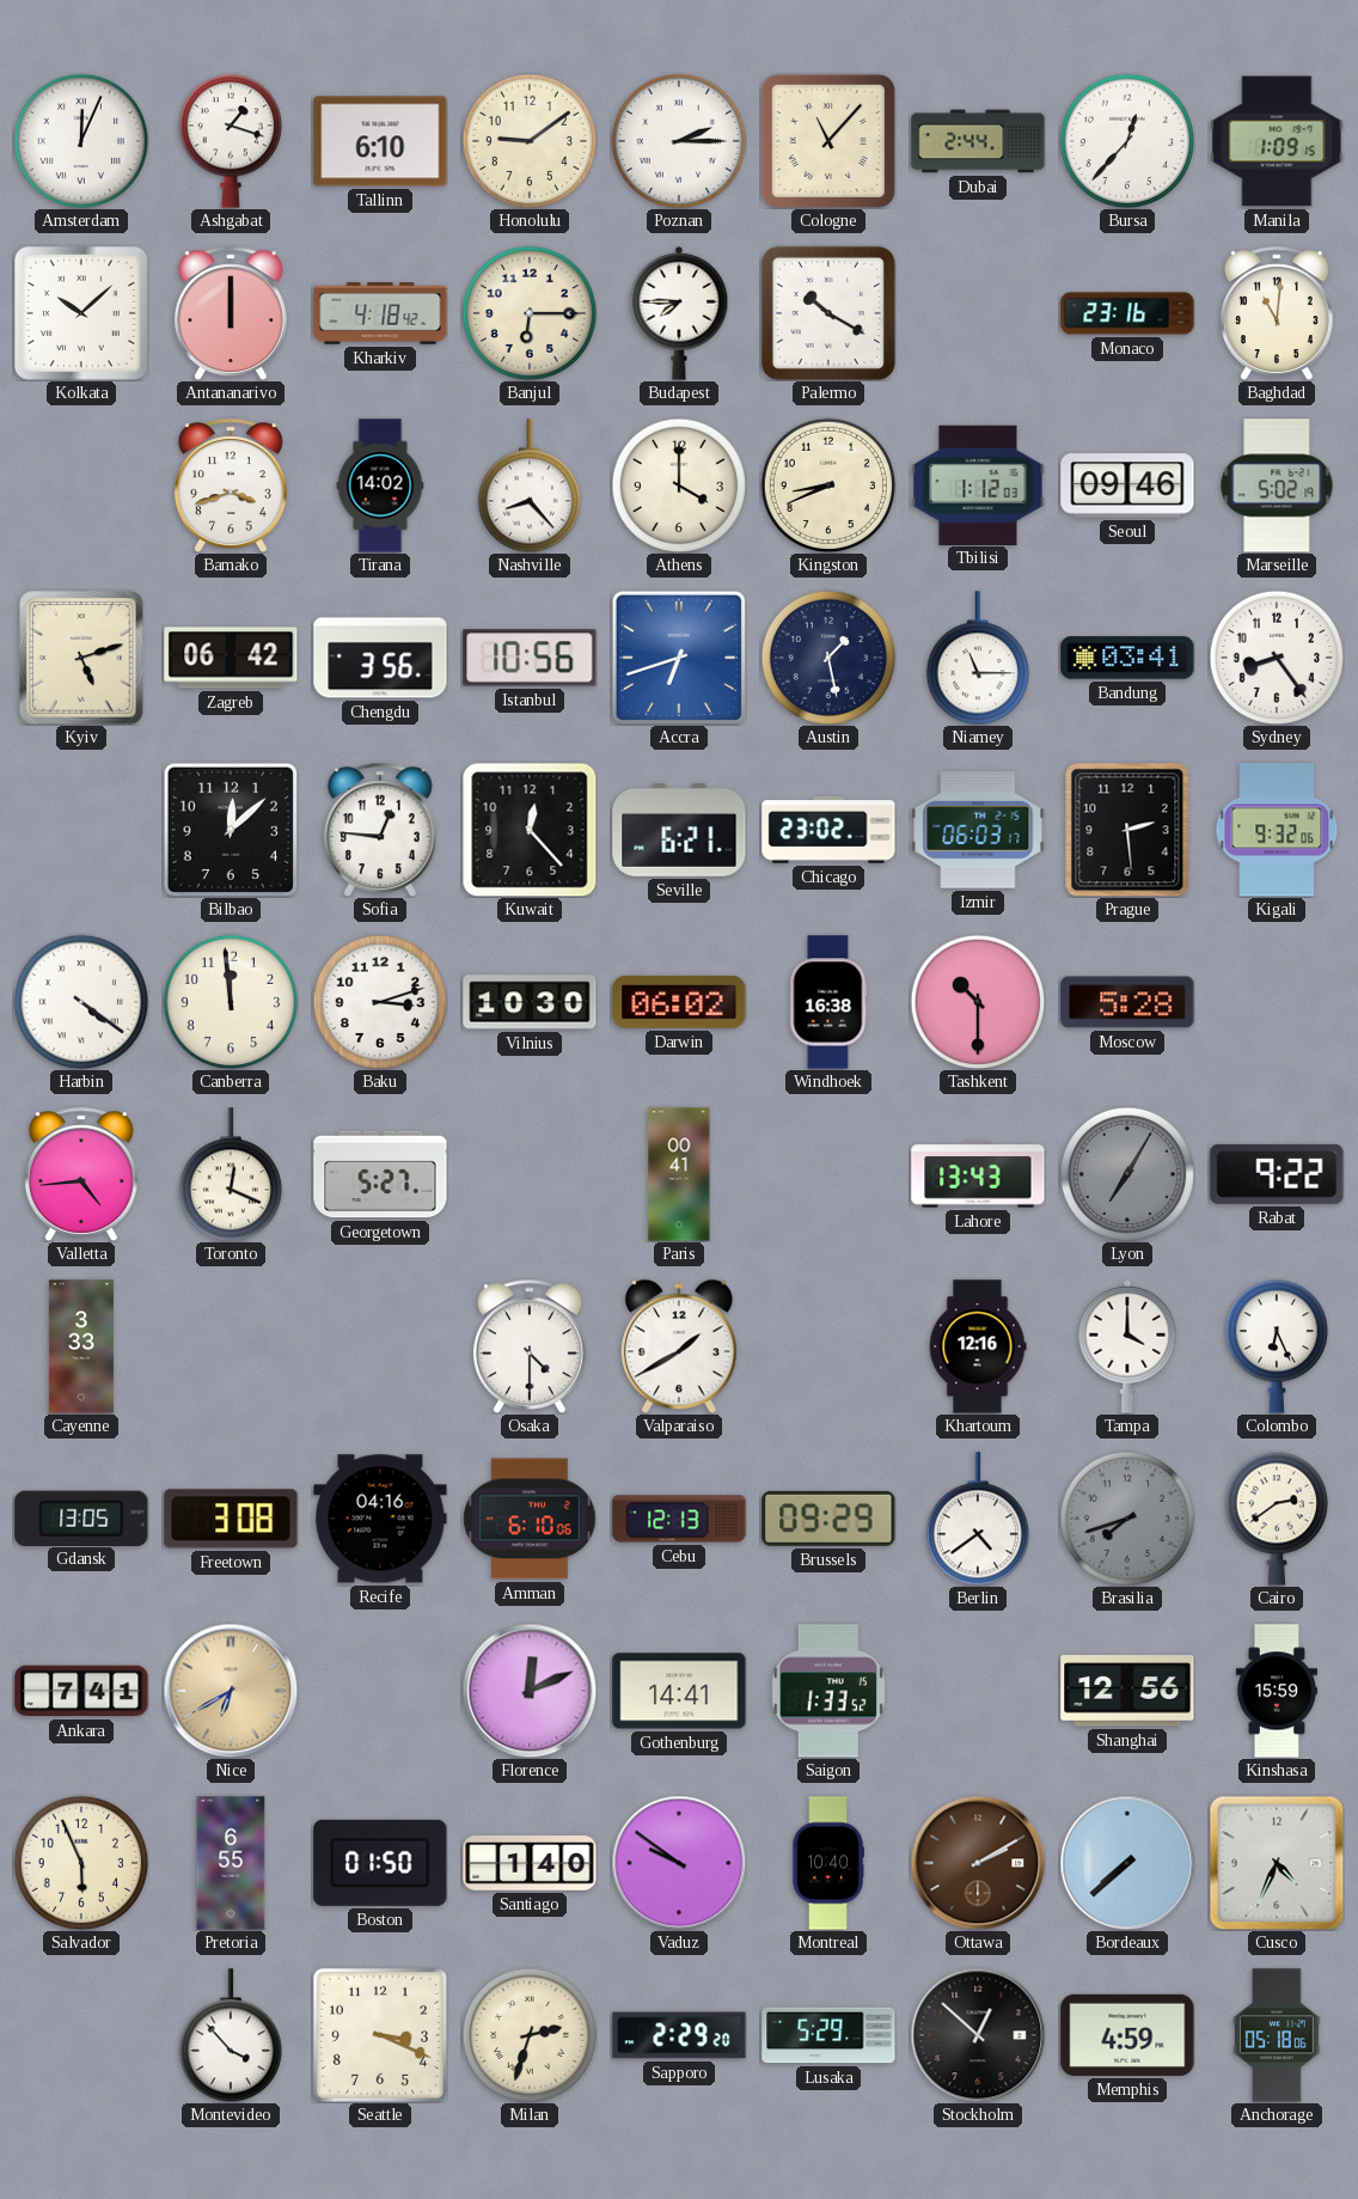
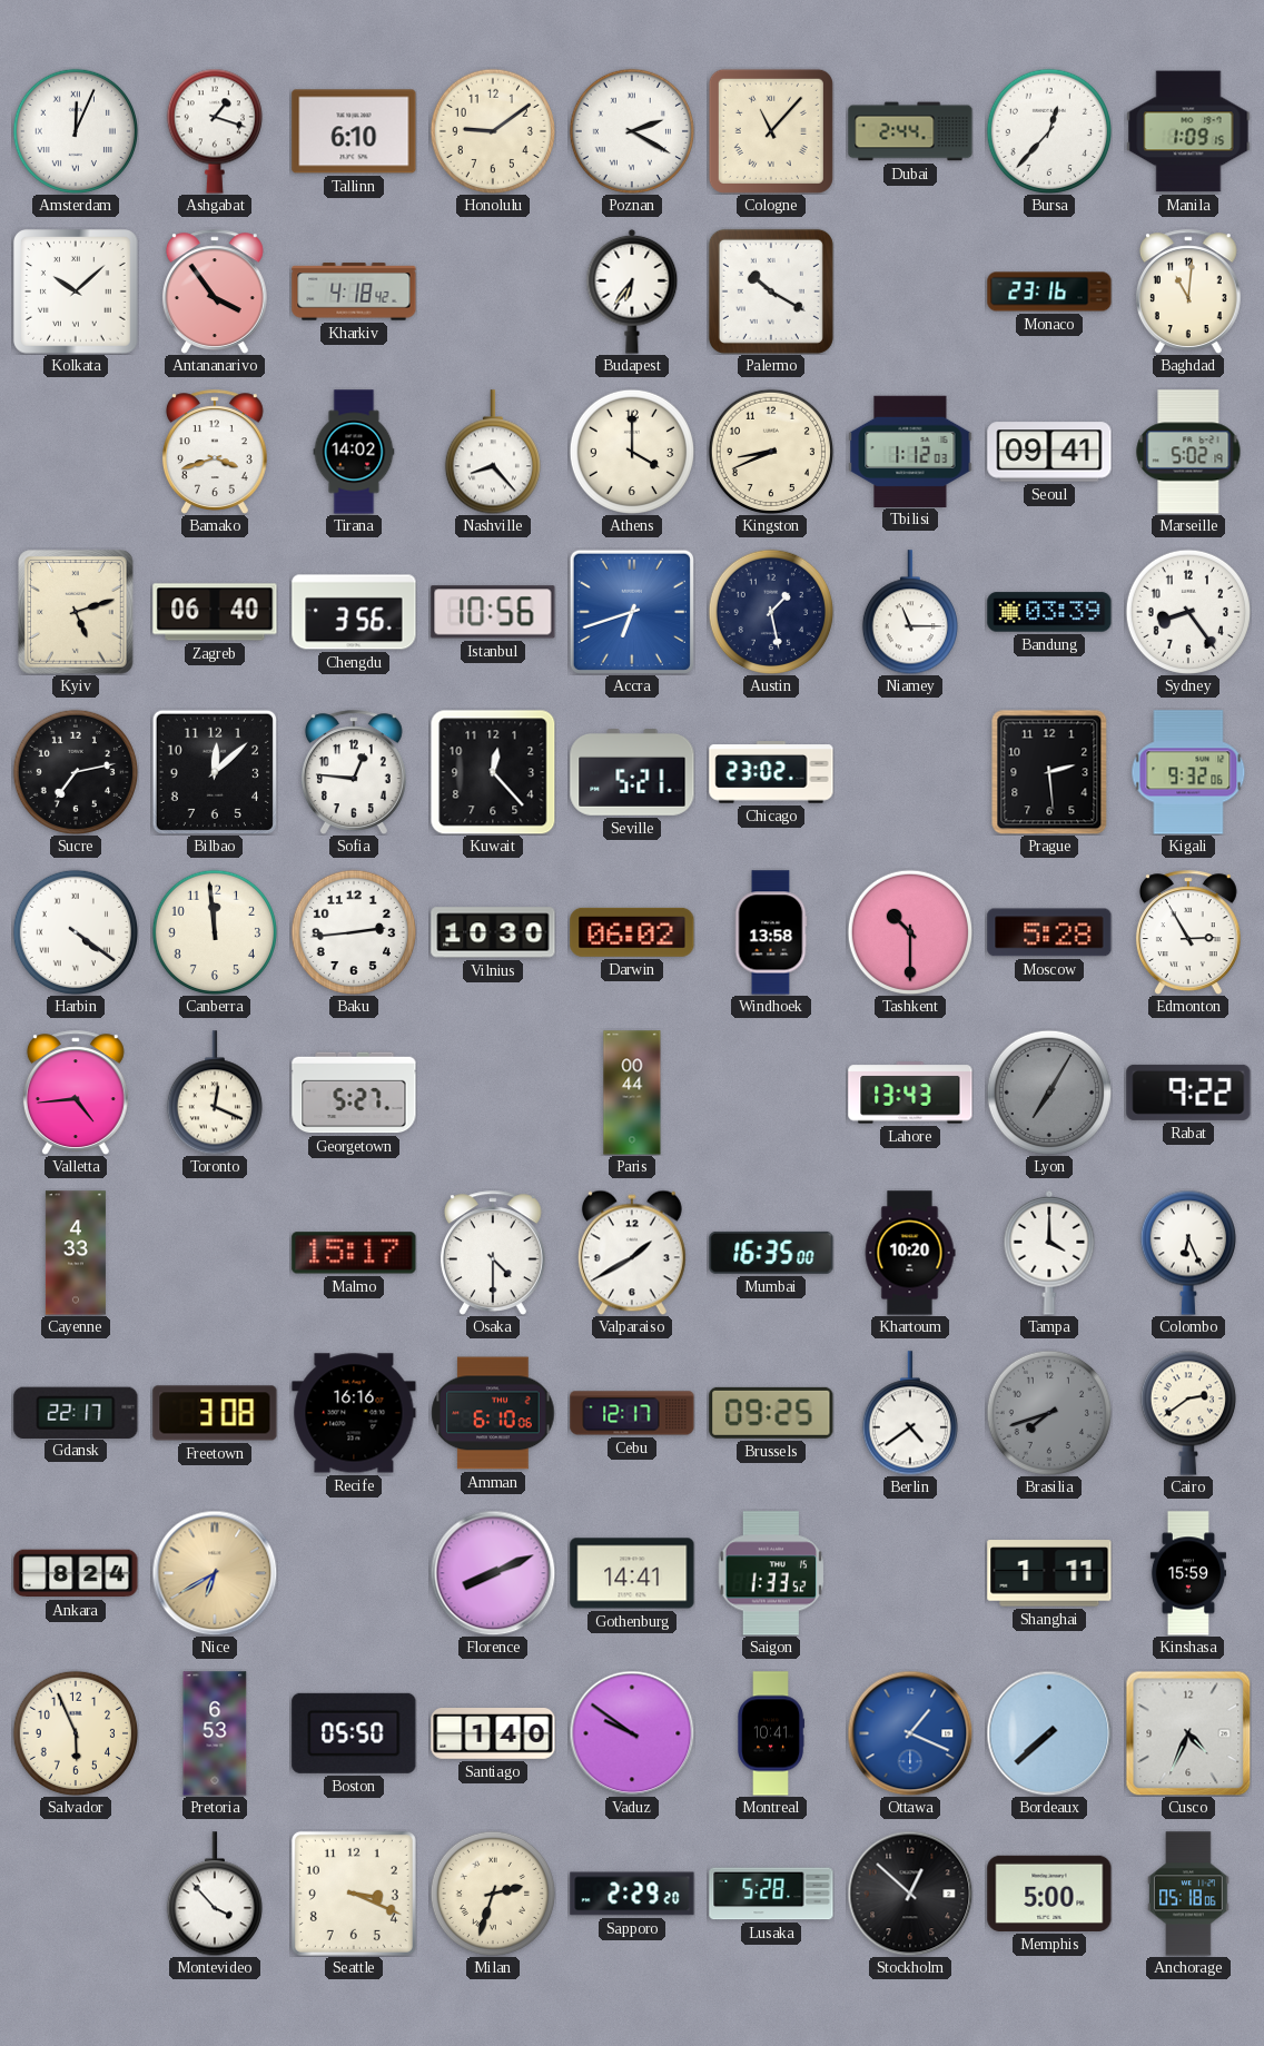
Poznan: 2:15 -> 2:20
Antananarivo: 12:00 -> 3:54
Banjul: 6:15 -> none
Budapest: 7:45 -> 6:36
Seoul: 09:46 -> 09:41
Zagreb: 06:42 -> 06:40
Bandung: 03:41 -> 03:39
Sucre: none -> 7:13
Seville: 6:21 -> 5:21
Izmir: 06:03 -> none
Baku: 3:12 -> 2:44
Windhoek: 16:38 -> 13:58
Edmonton: none -> 2:55
Paris: 00:41 -> 00:44
Cayenne: 3:33 -> 4:33
Malmo: none -> 15:17
Mumbai: none -> 16:35
Khartoum: 12:16 -> 10:20
Gdansk: 13:05 -> 22:17
Recife: 04:16 -> 16:16
Cebu: 12:13 -> 12:17
Brussels: 09:29 -> 09:25
Ankara: 7:41 -> 8:24
Florence: 12:11 -> 8:11
Shanghai: 12:56 -> 1:11
Pretoria: 6:55 -> 6:53
Boston: 01:50 -> 05:50
Montreal: 10:40 -> 10:41
Ottawa: 2:10 -> 1:19
Ottawa dial: brown -> blue
Lusaka: 5:29 -> 5:28
Memphis: 4:59 -> 5:00
